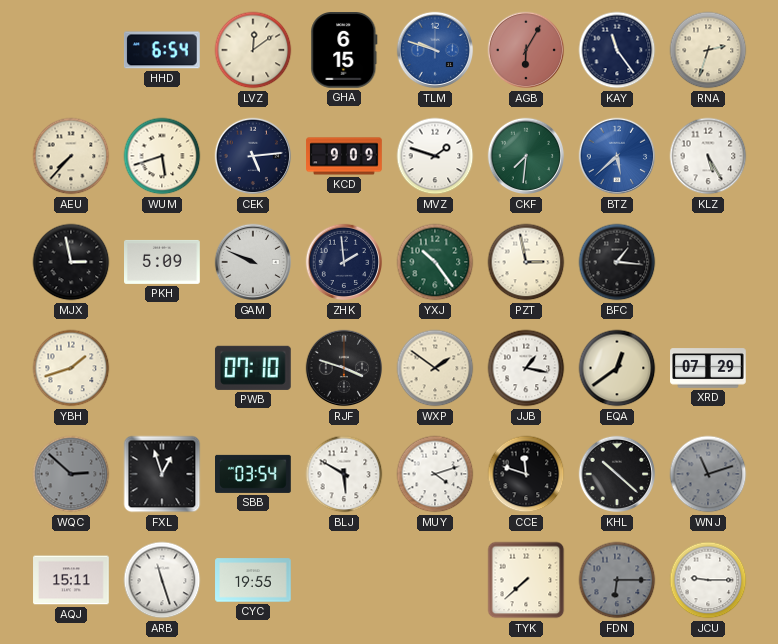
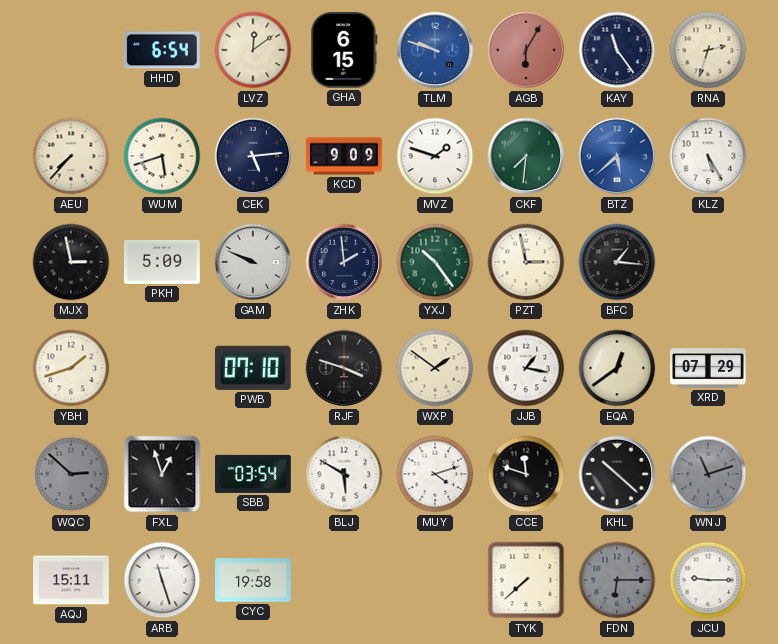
CYC: 19:55 -> 19:58
